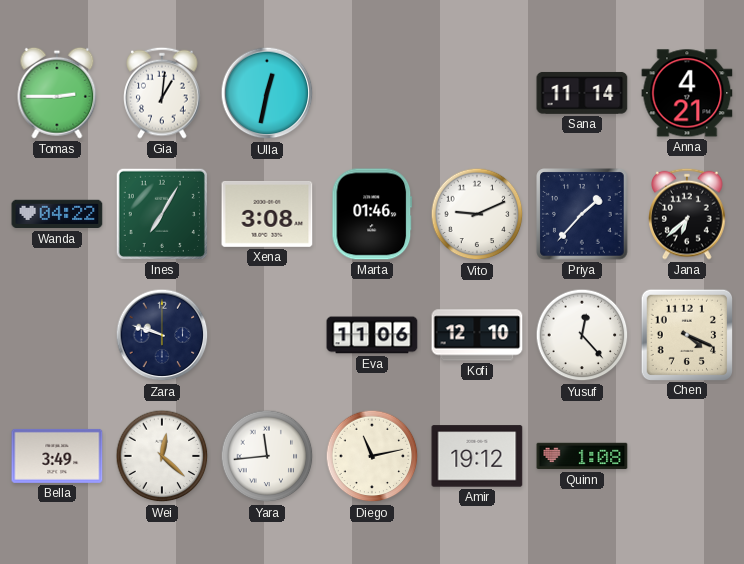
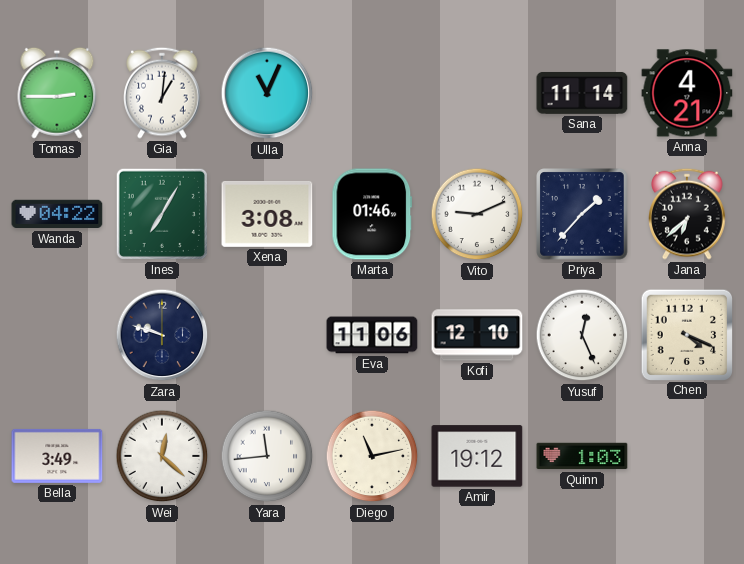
Ulla: 12:32 -> 11:04
Yusuf: 12:23 -> 12:26
Quinn: 1:08 -> 1:03
